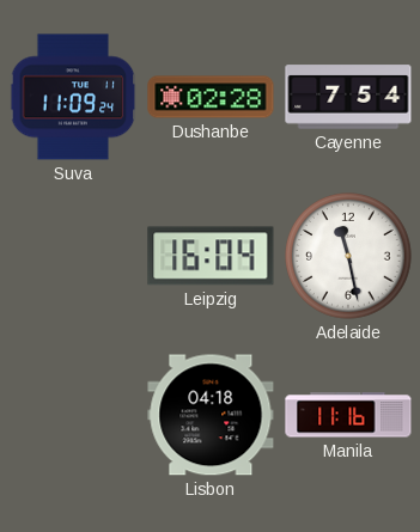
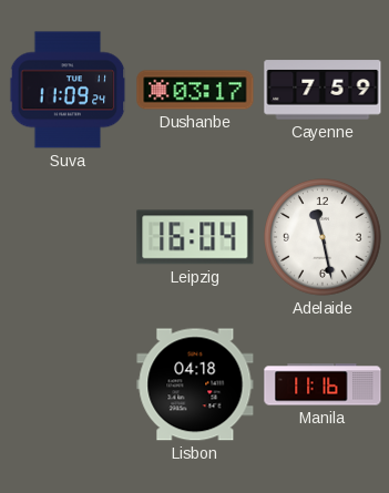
Dushanbe: 02:28 -> 03:17
Cayenne: 7:54 -> 7:59
